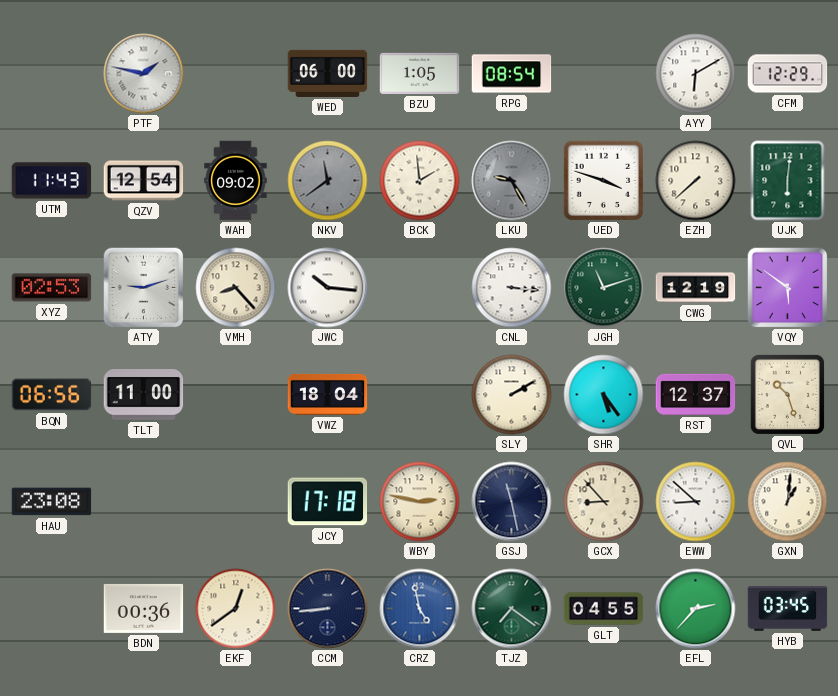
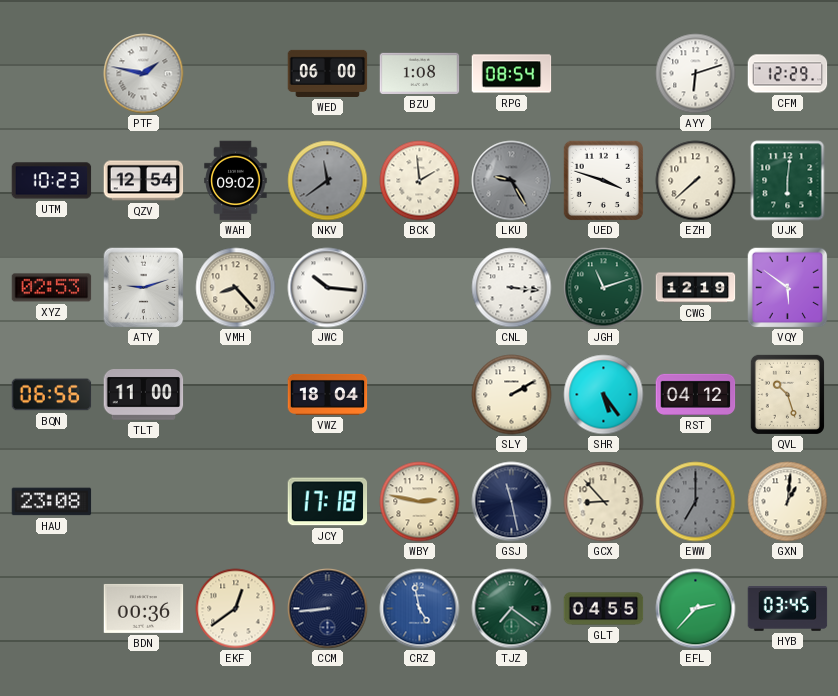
BZU: 1:05 -> 1:08
AYY: 6:10 -> 6:12
UTM: 11:43 -> 10:23
RST: 12:37 -> 04:12
EWW: 8:52 -> 7:00
EWW dial: white -> grey
